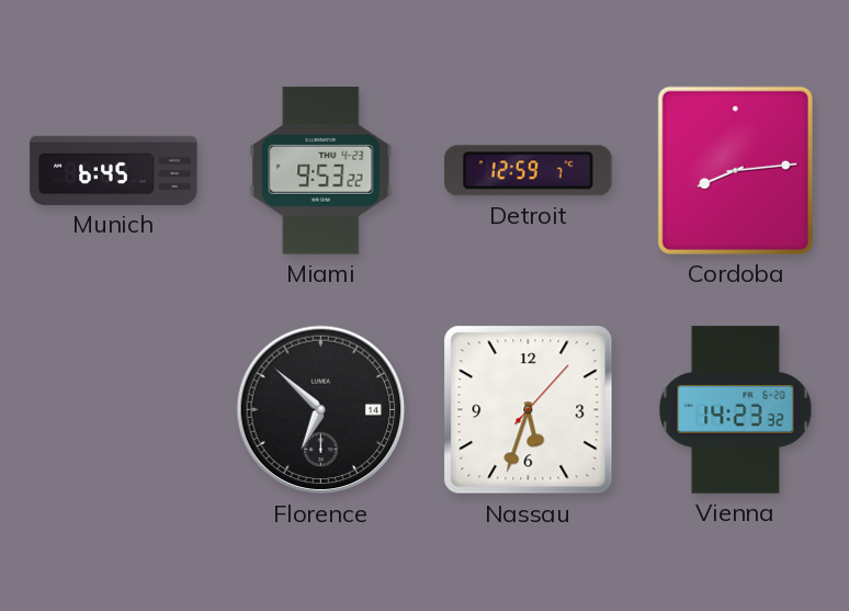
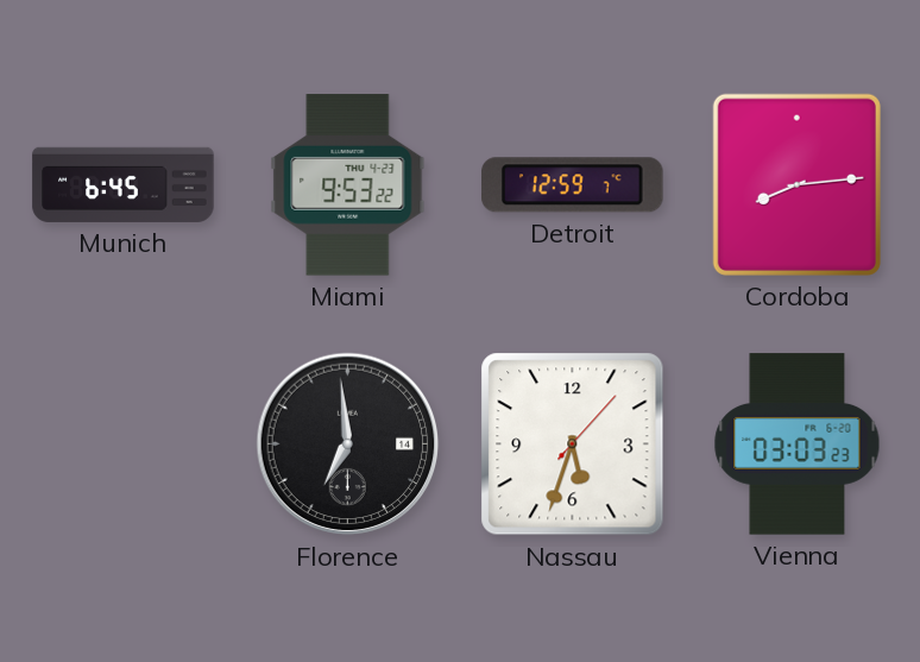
Florence: 6:52 -> 6:59
Vienna: 14:23 -> 03:03
